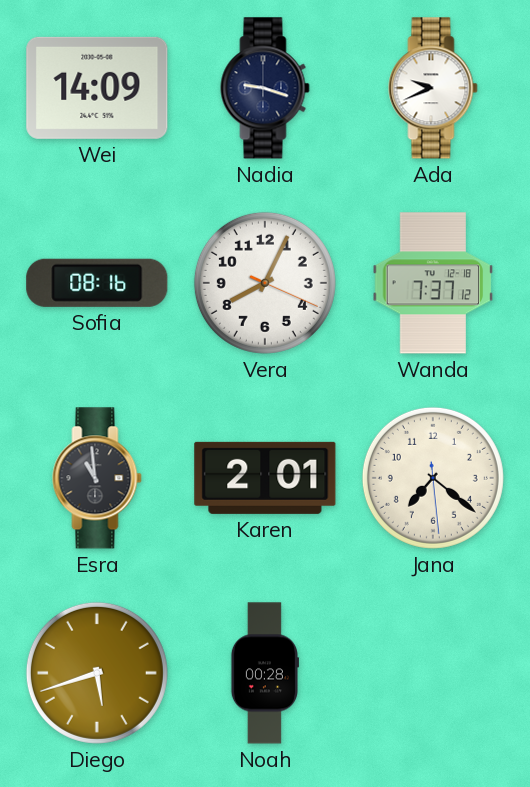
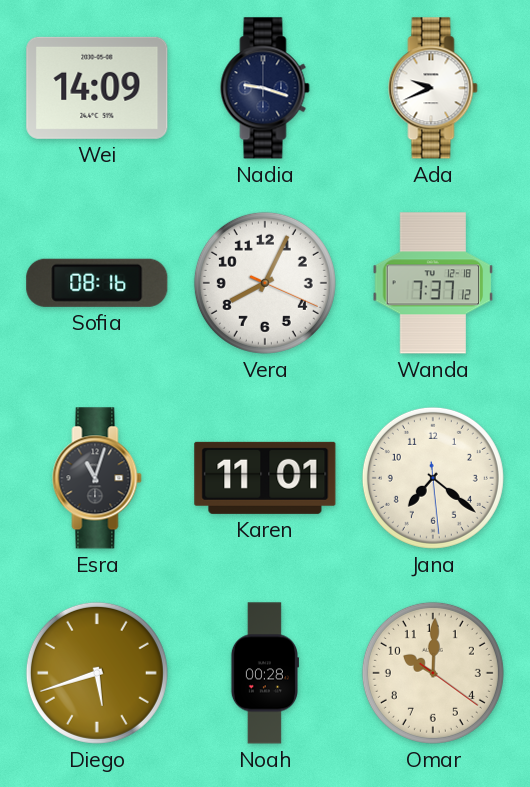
Esra: 10:59 -> 11:03
Karen: 2:01 -> 11:01
Omar: none -> 10:00
